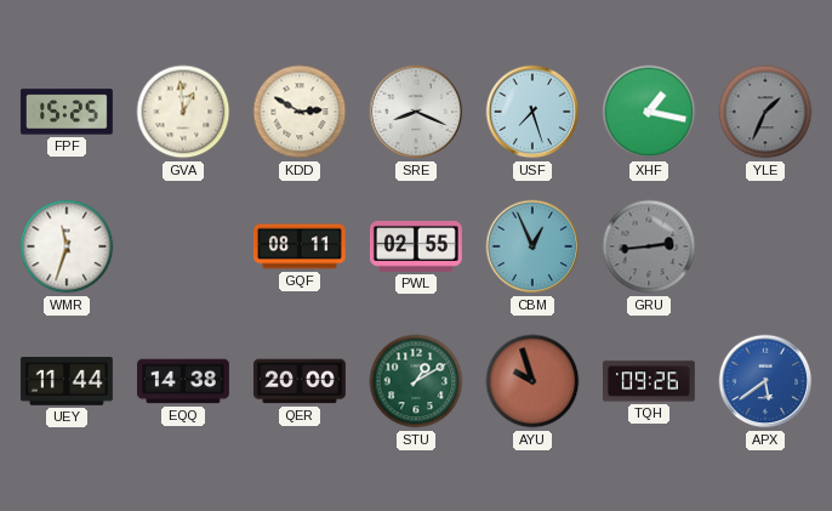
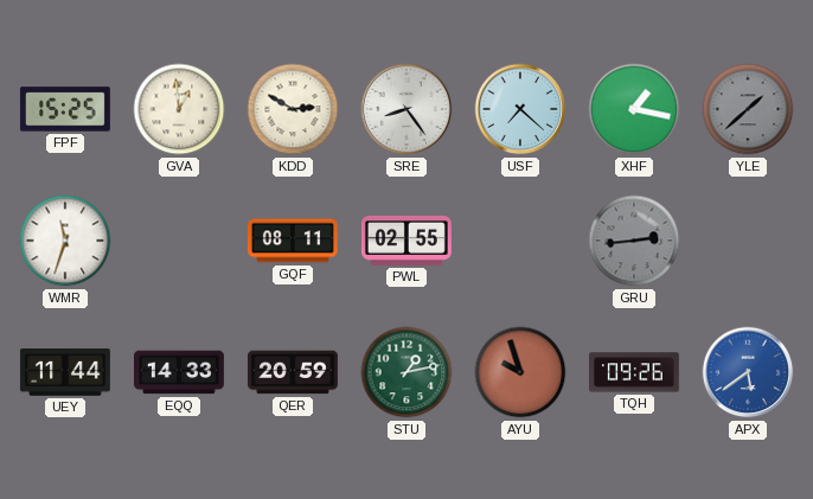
SRE: 8:19 -> 8:24
USF: 7:27 -> 7:22
YLE: 1:34 -> 1:38
CBM: 12:56 -> none
EQQ: 14:38 -> 14:33
QER: 20:00 -> 20:59
STU: 1:10 -> 1:13
